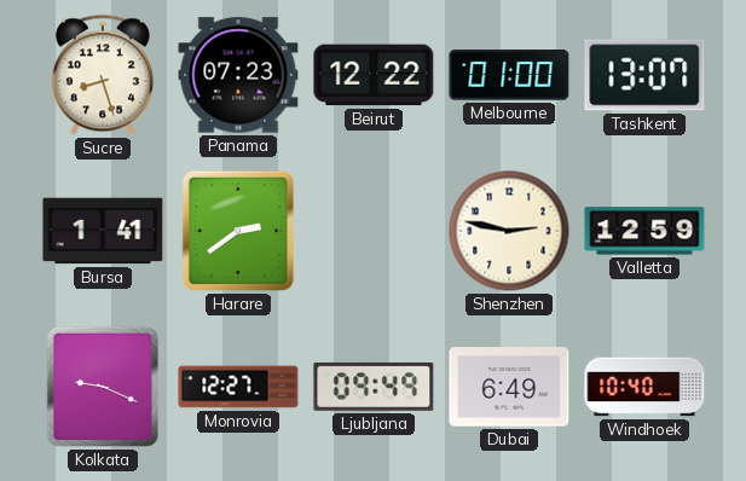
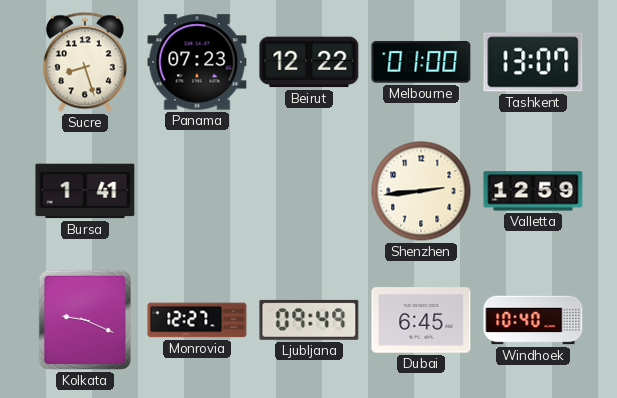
Harare: 2:39 -> none
Shenzhen: 2:47 -> 2:44
Dubai: 6:49 -> 6:45
